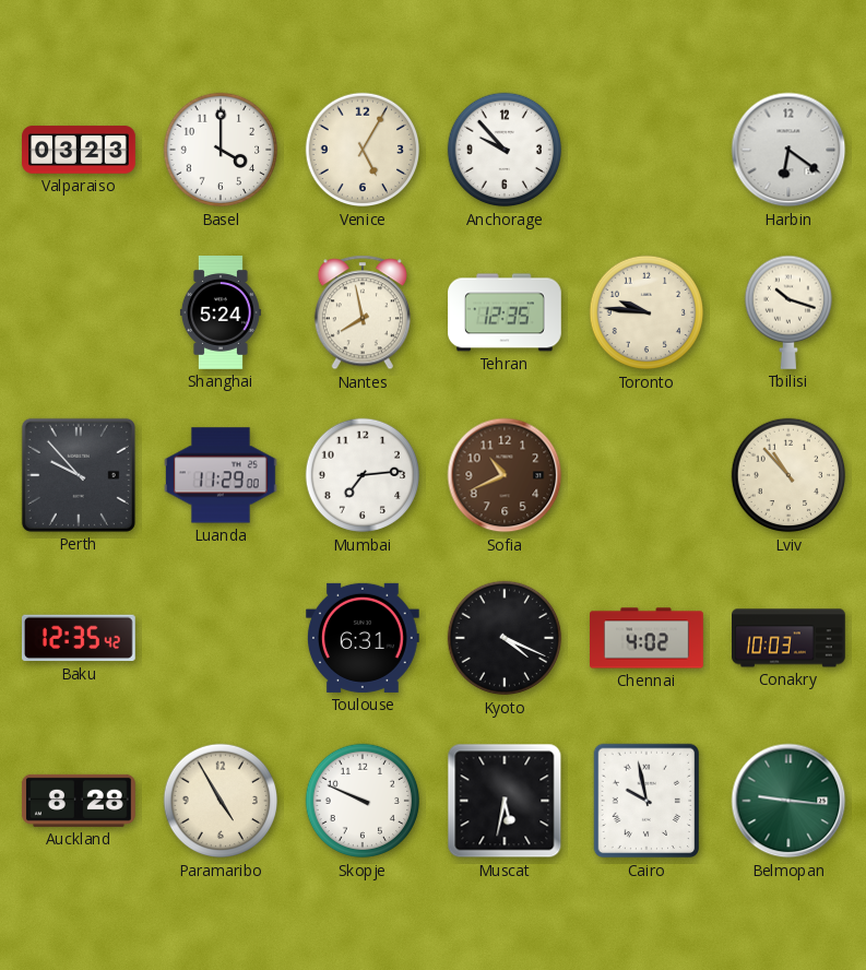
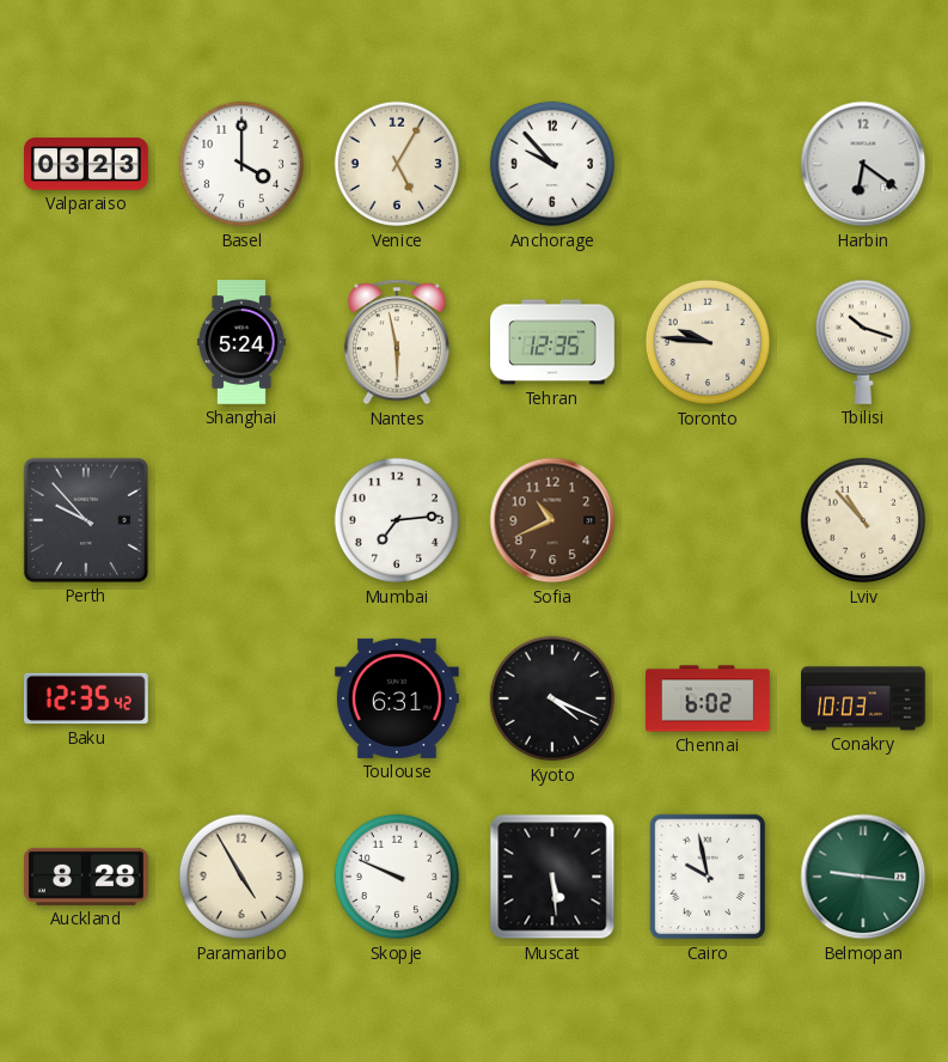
Nantes: 7:58 -> 5:58
Luanda: 11:29 -> none
Chennai: 4:02 -> 6:02
Muscat: 5:32 -> 5:29
